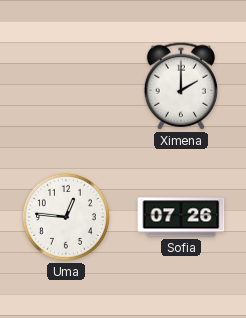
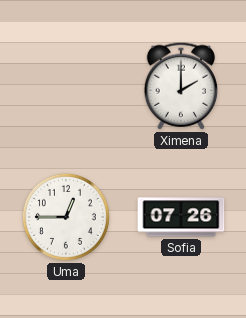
Uma: 12:46 -> 12:45
